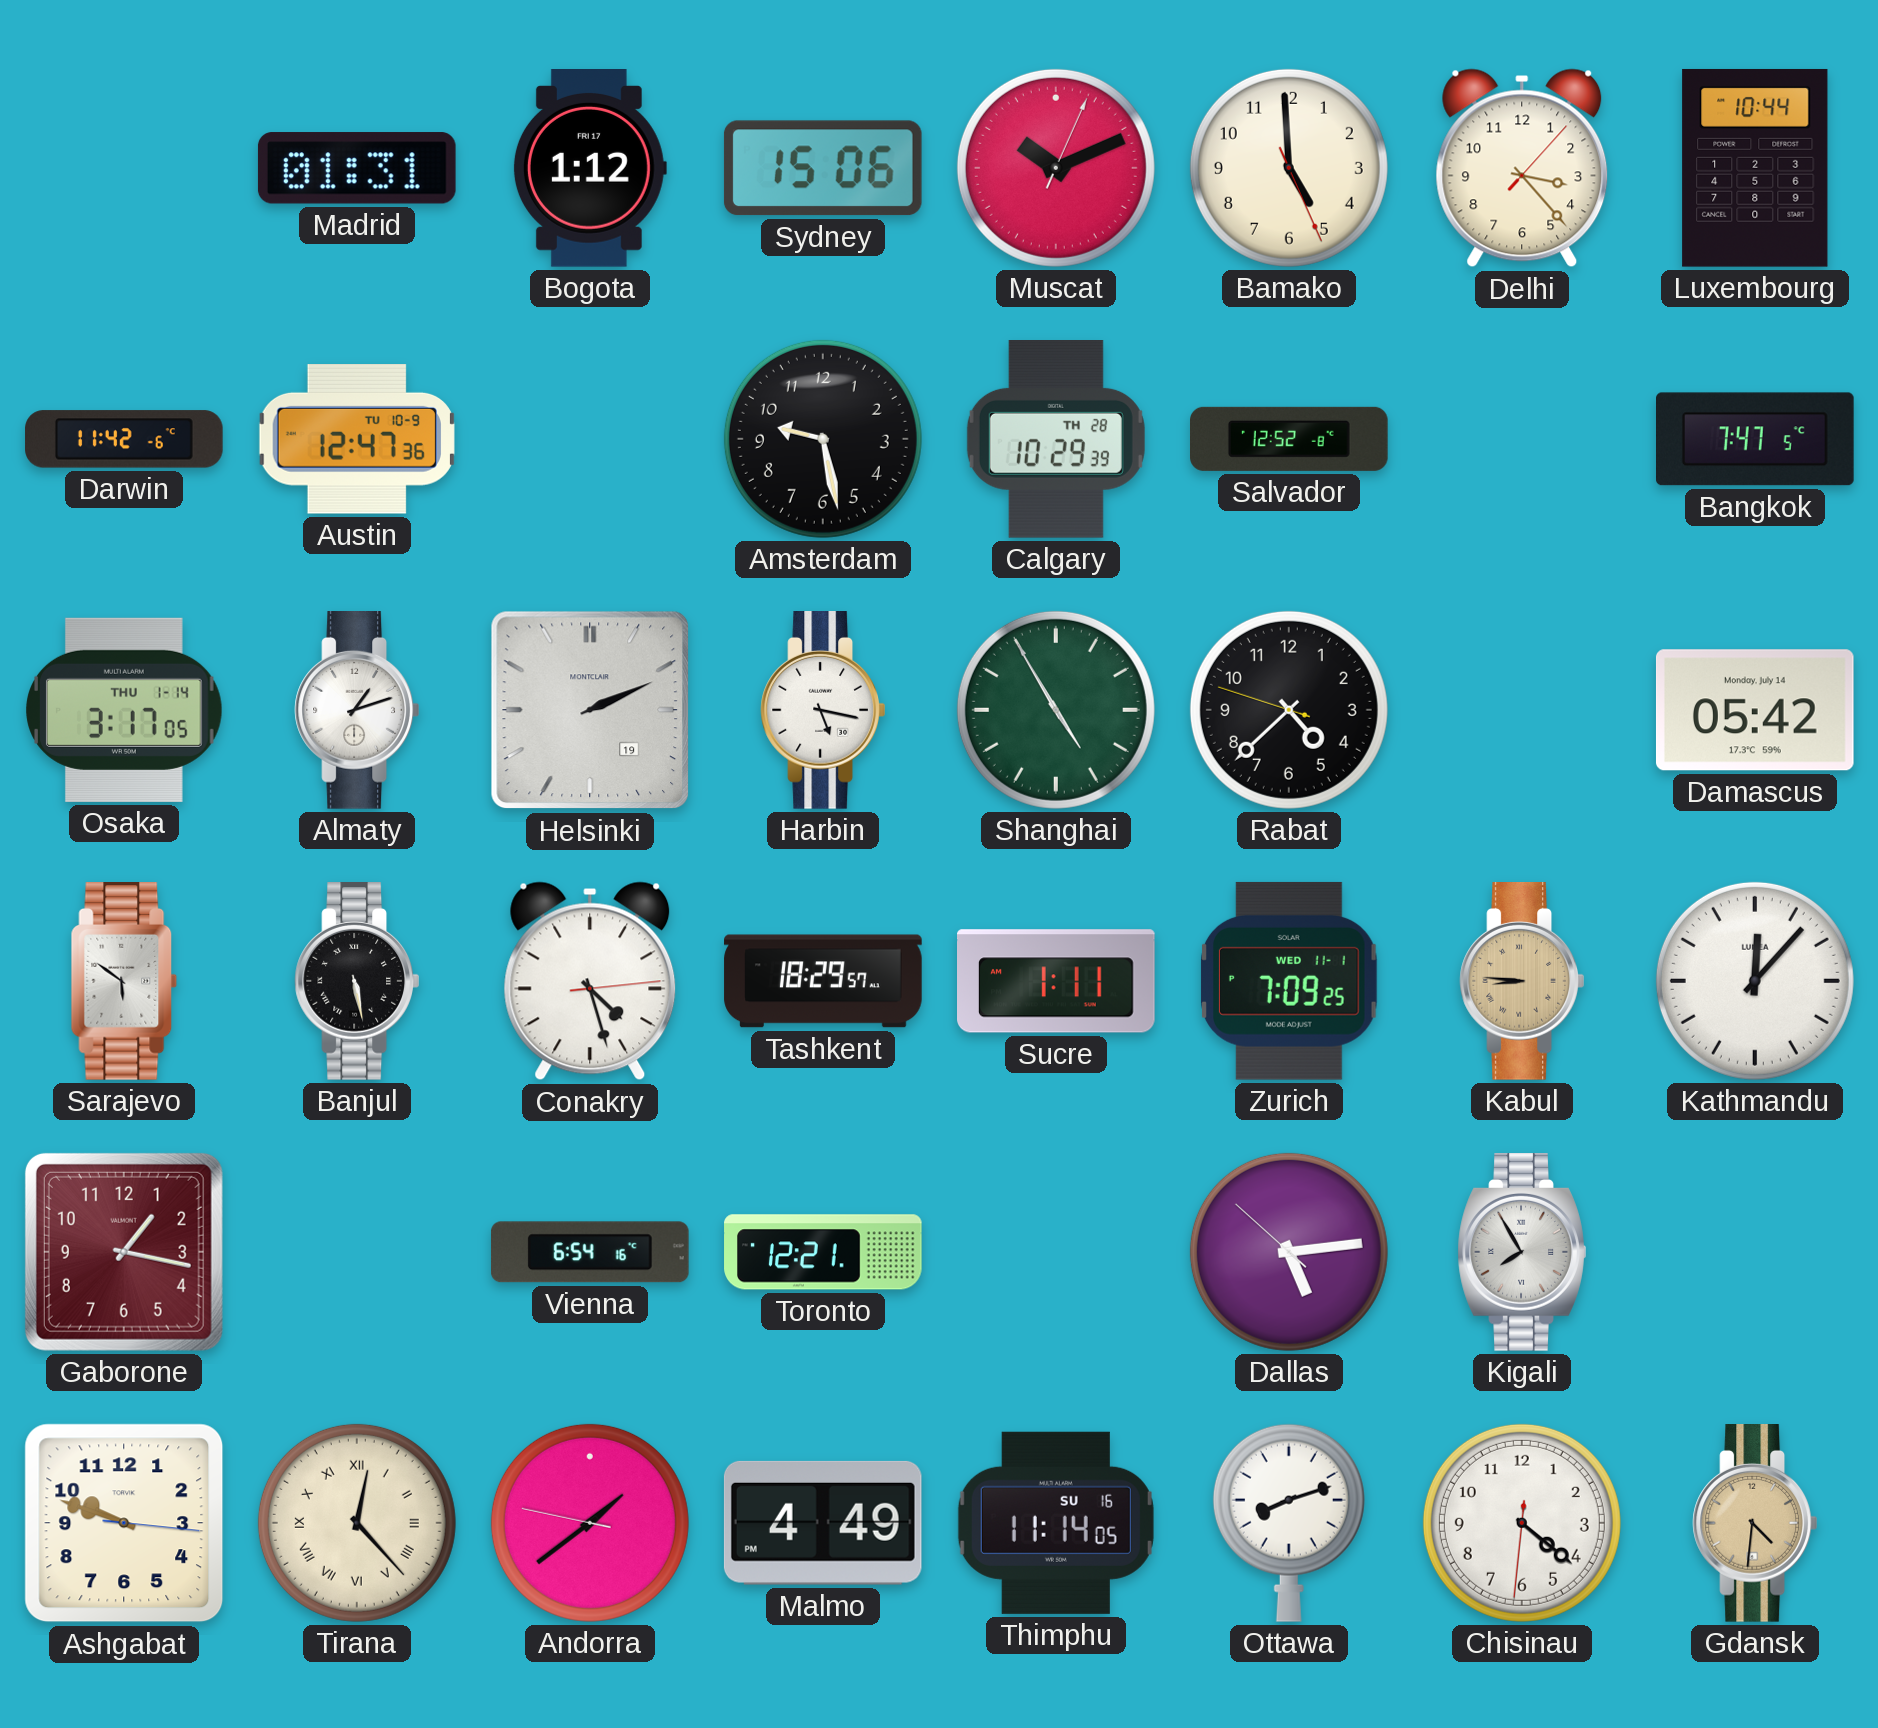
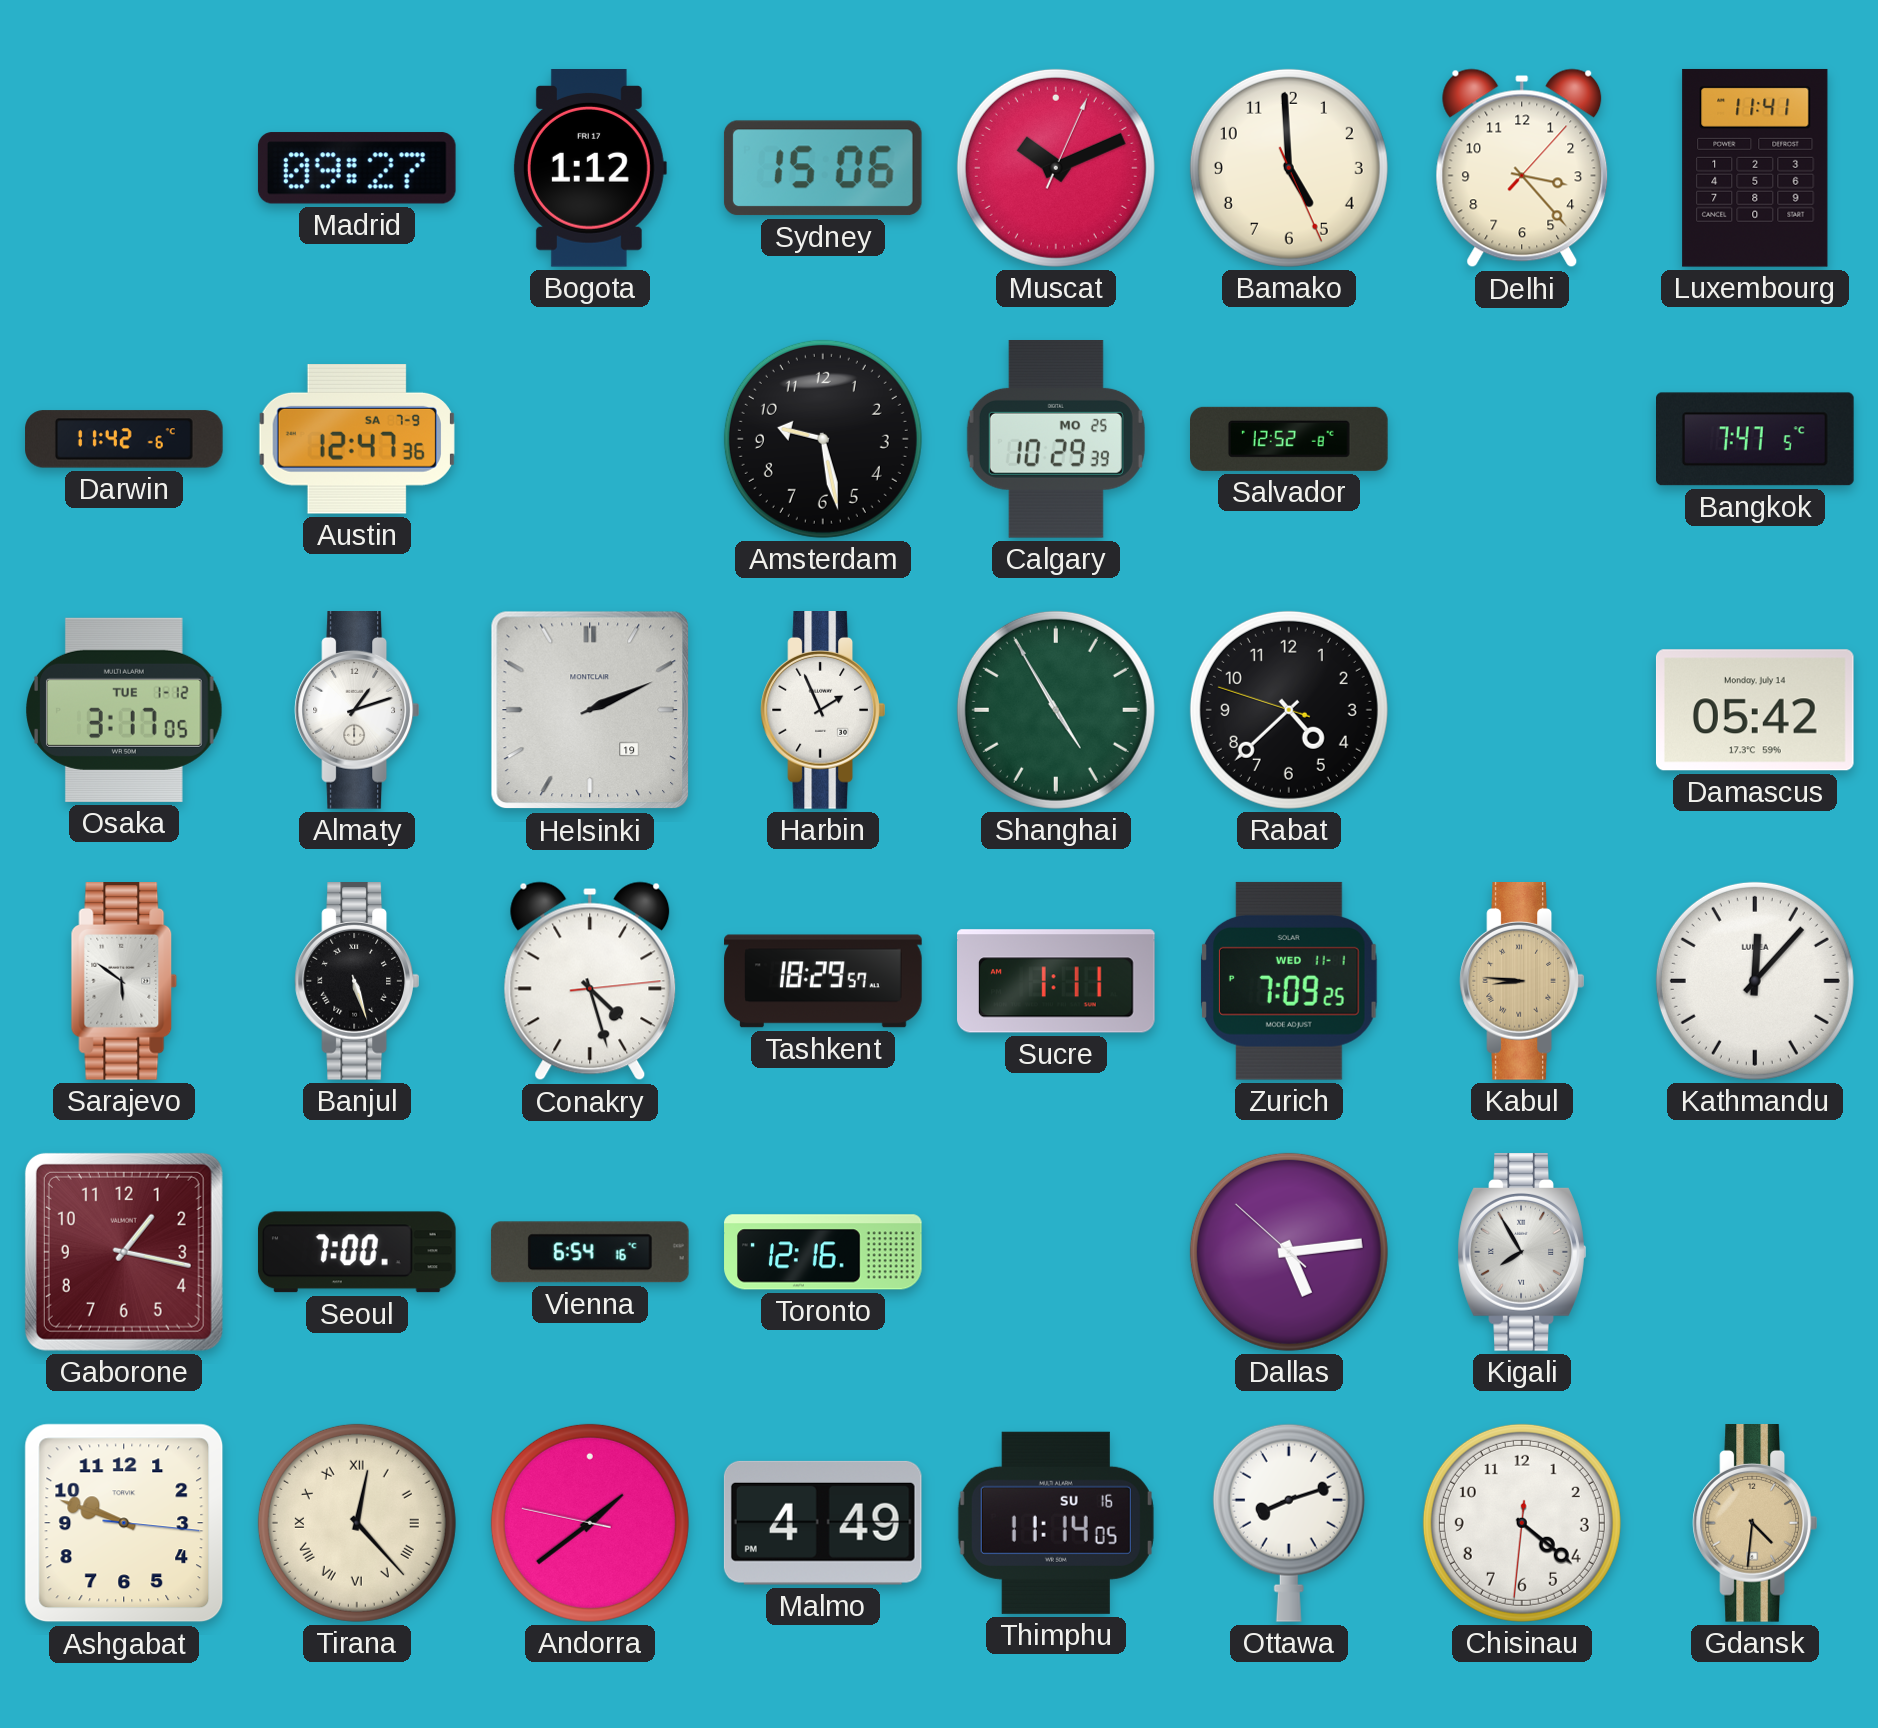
Madrid: 01:31 -> 09:27
Luxembourg: 10:44 -> 11:41
Austin date: TU 10-9 -> SA 7-9
Calgary date: TH 28 -> MO 25
Osaka date: THU 1-14 -> TUE 1-12
Harbin: 5:17 -> 1:56
Banjul: 5:28 -> 5:27
Seoul: none -> 7:00
Toronto: 12:21 -> 12:16
